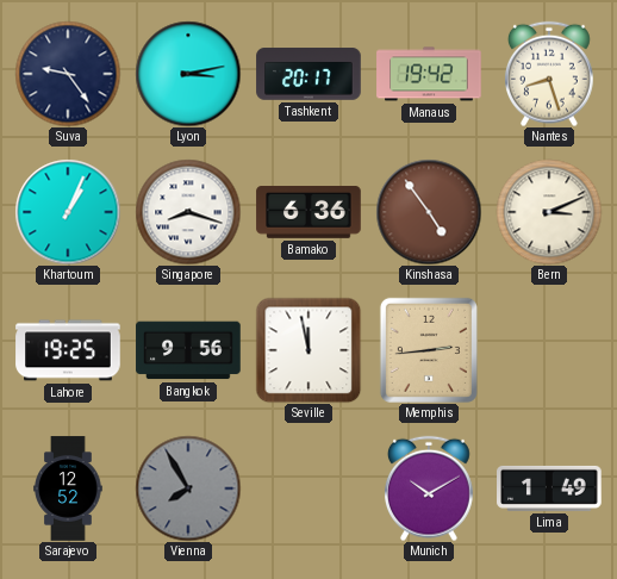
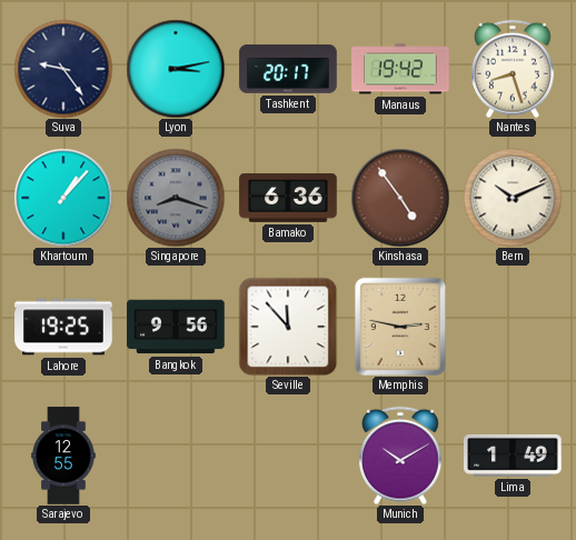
Khartoum: 1:04 -> 1:07
Singapore dial: white -> grey
Bern: 3:11 -> 10:11
Seville: 11:58 -> 11:53
Memphis: 2:44 -> 2:47
Sarajevo: 12:52 -> 12:55
Vienna: 7:55 -> none
